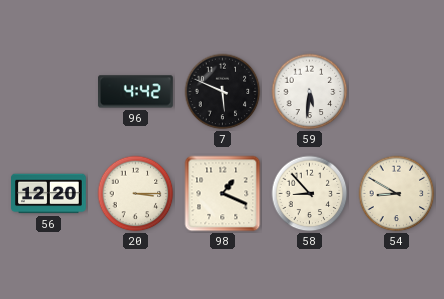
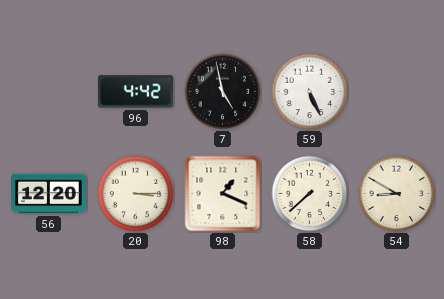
7: 5:49 -> 4:58
59: 5:31 -> 5:26
58: 8:53 -> 7:38
